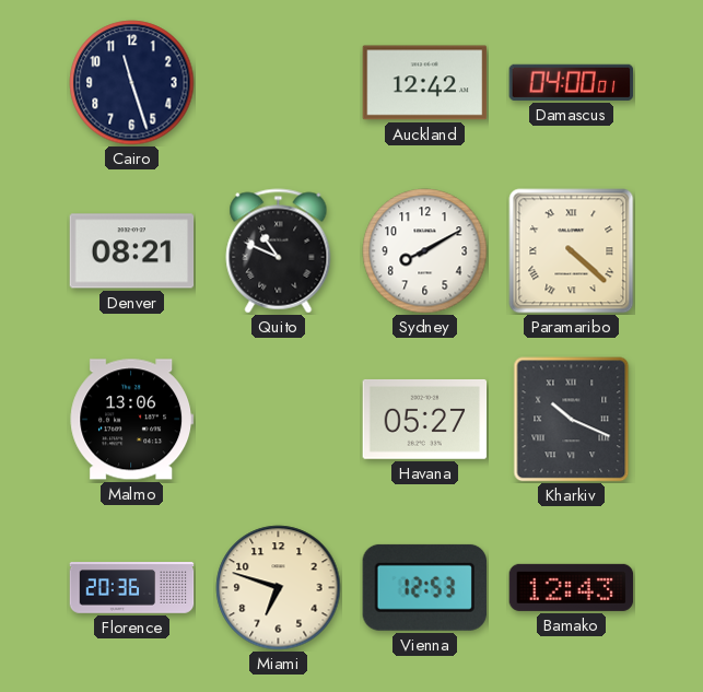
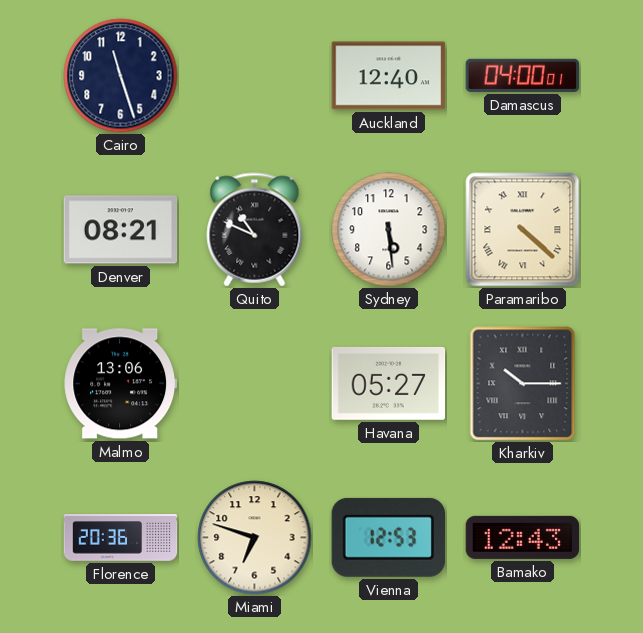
Auckland: 12:42 -> 12:40
Sydney: 8:10 -> 5:29
Kharkiv: 10:19 -> 10:15
